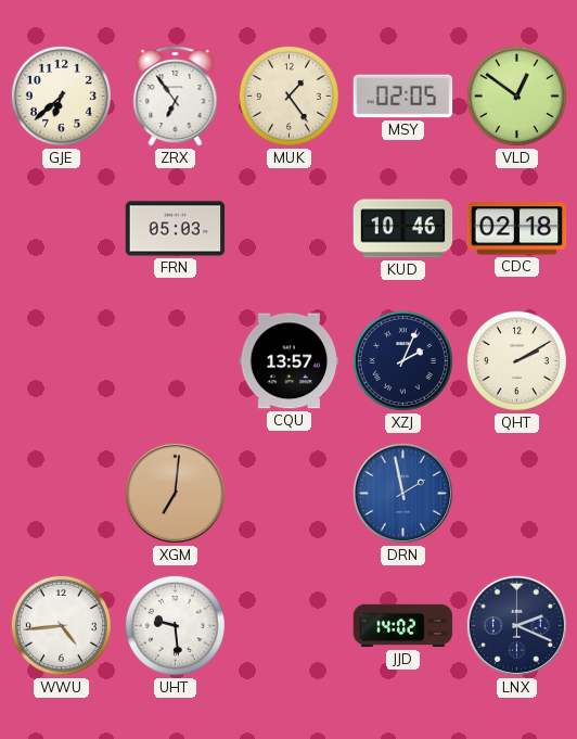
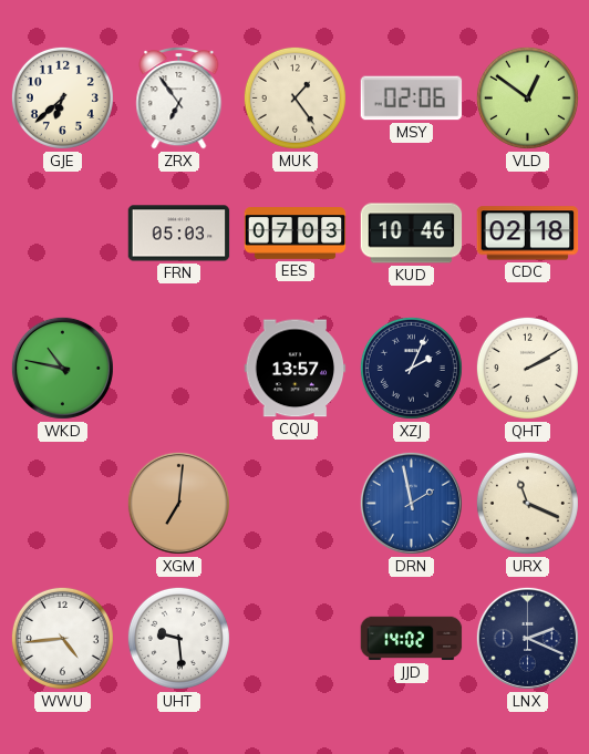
MSY: 02:05 -> 02:06
EES: none -> 07:03
WKD: none -> 10:47
URX: none -> 11:19
